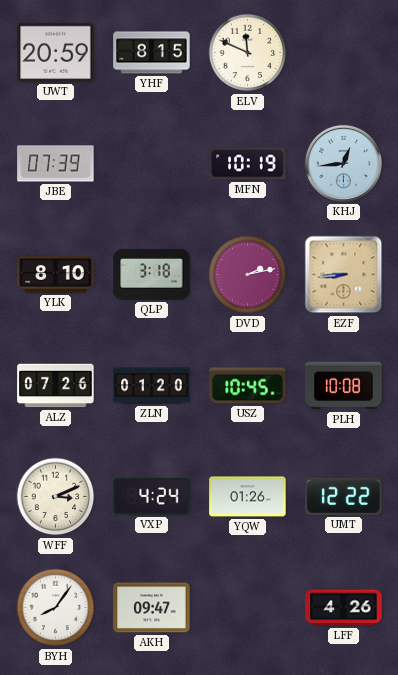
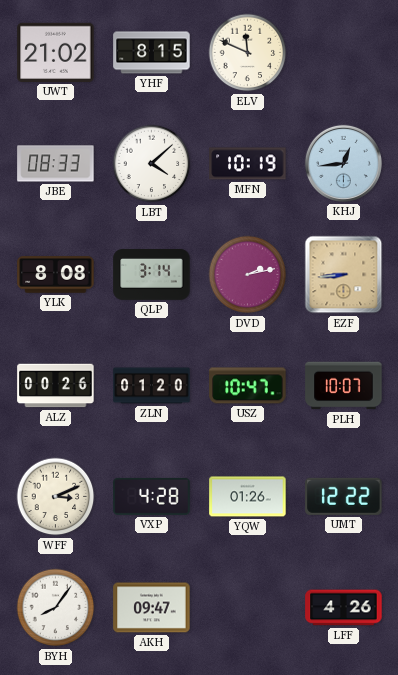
UWT: 20:59 -> 21:02
JBE: 07:39 -> 08:33
LBT: none -> 4:08
YLK: 8:10 -> 8:08
QLP: 3:18 -> 3:14
ALZ: 07:26 -> 00:26
USZ: 10:45 -> 10:47
PLH: 10:08 -> 10:07
VXP: 4:24 -> 4:28
